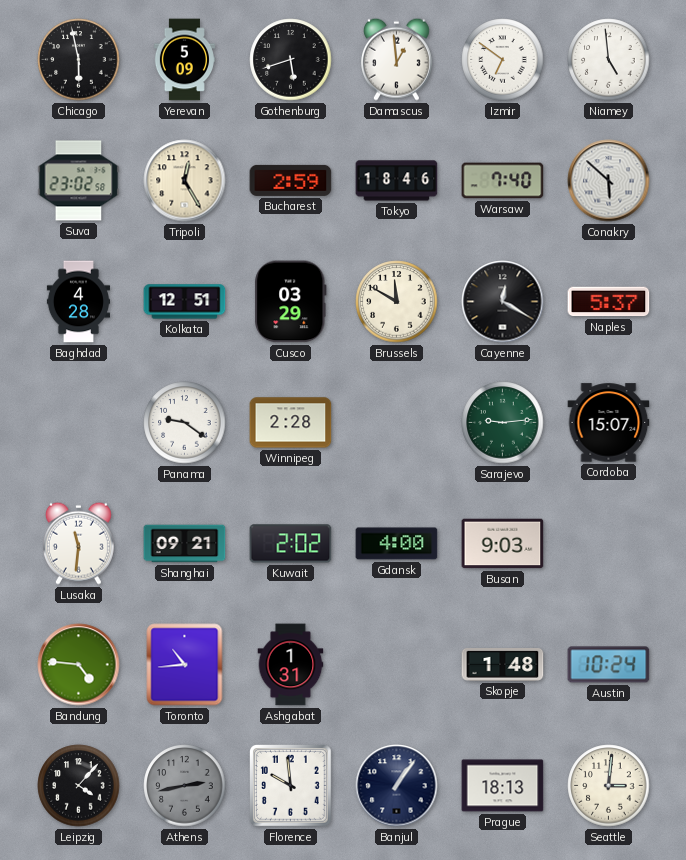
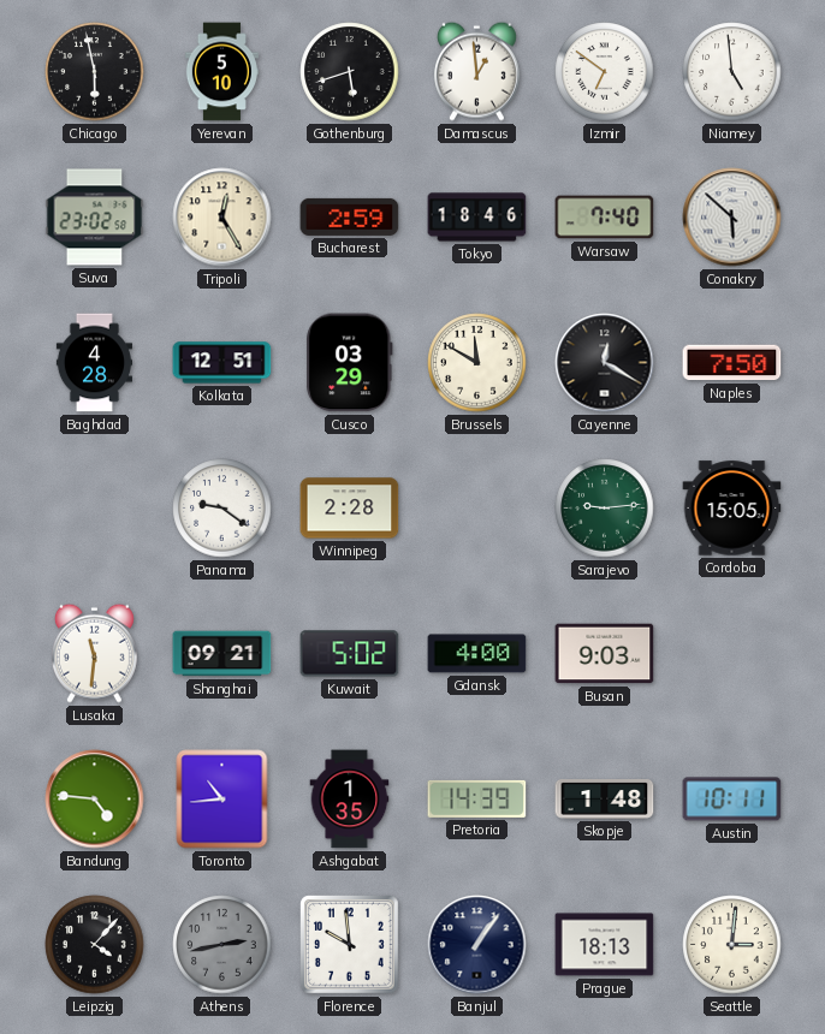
Yerevan: 5:09 -> 5:10
Naples: 5:37 -> 7:50
Cordoba: 15:07 -> 15:05
Kuwait: 2:02 -> 5:02
Ashgabat: 1:31 -> 1:35
Pretoria: none -> 14:39
Austin: 10:24 -> 10:11
